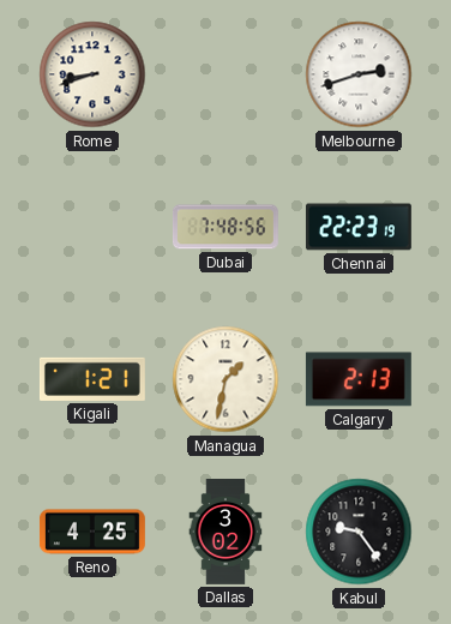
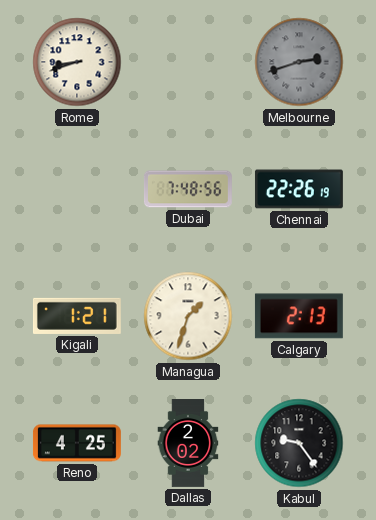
Melbourne dial: white -> grey
Chennai: 22:23 -> 22:26
Managua: 1:32 -> 1:33
Dallas: 3:02 -> 2:02
